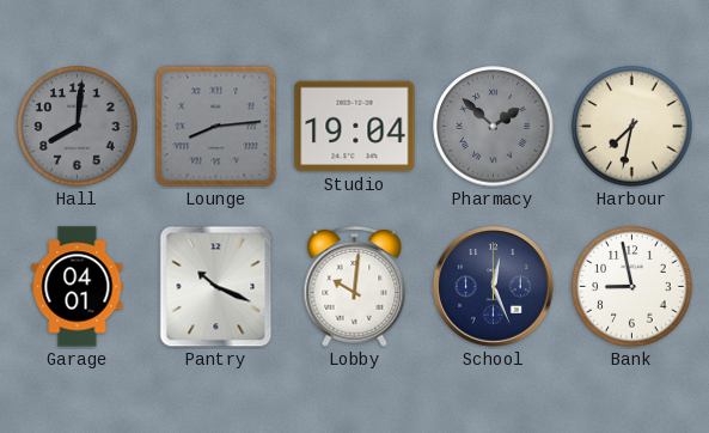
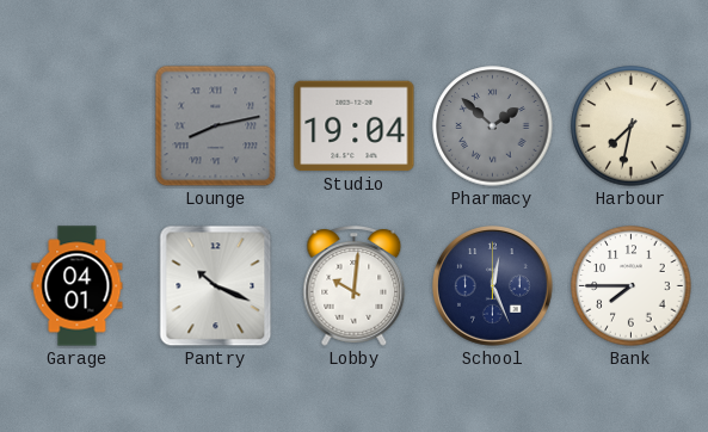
Hall: 8:01 -> none
Lounge: 8:14 -> 8:13
Bank: 8:58 -> 7:45
